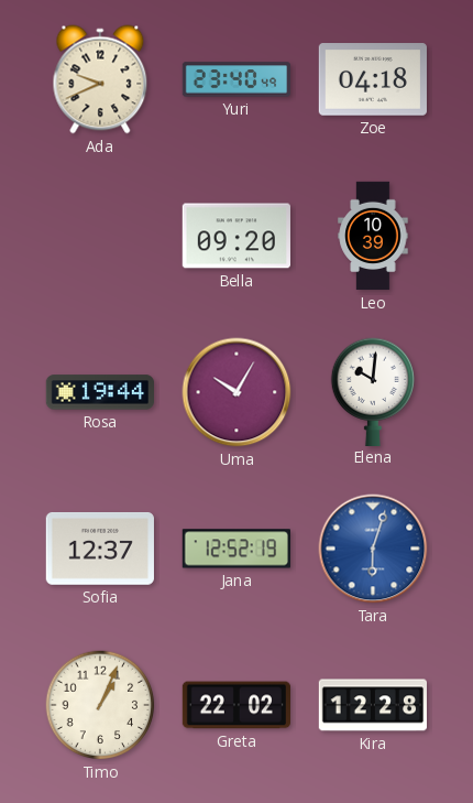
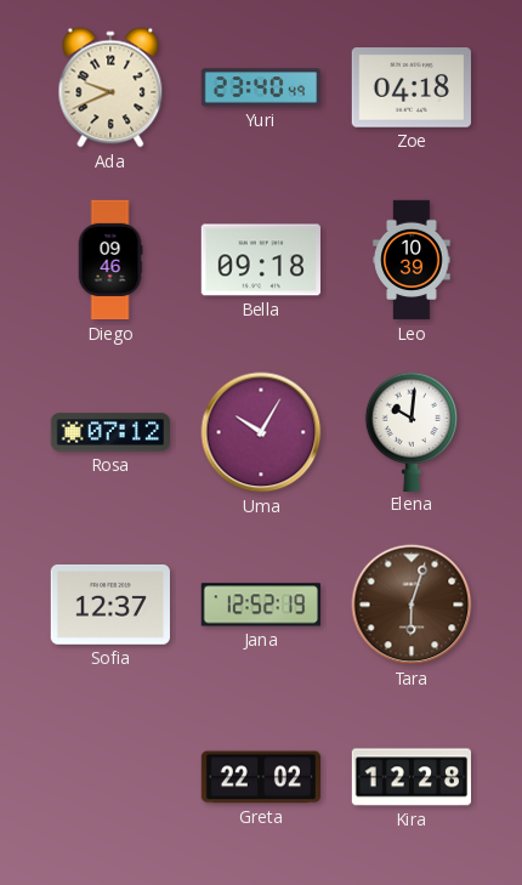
Diego: none -> 09:46
Bella: 09:20 -> 09:18
Rosa: 19:44 -> 07:12
Tara dial: blue -> brown
Timo: 1:04 -> none
